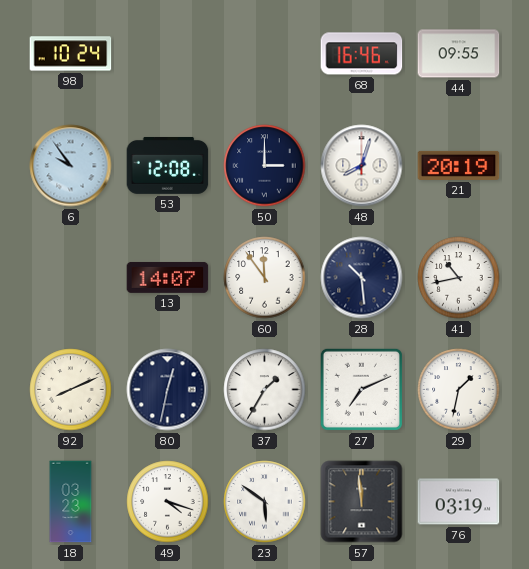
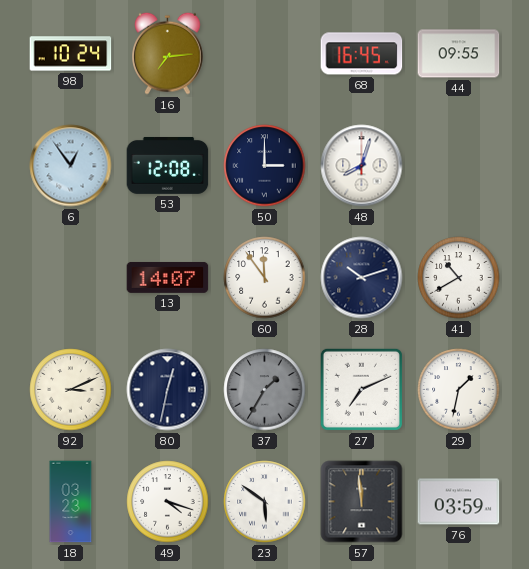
16: none -> 7:14
68: 16:46 -> 16:45
6: 9:54 -> 12:54
21: 20:19 -> none
28: 10:29 -> 10:12
41: 10:43 -> 10:40
92: 8:11 -> 3:11
37 dial: white -> grey
76: 03:19 -> 03:59
